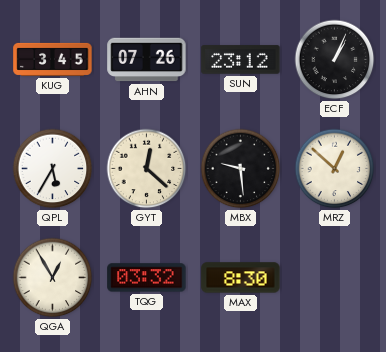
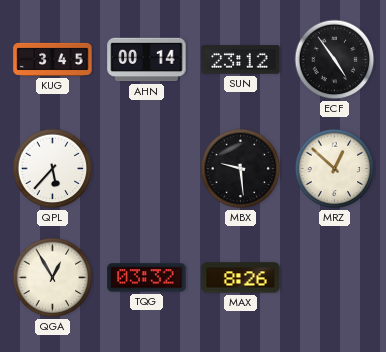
AHN: 07:26 -> 00:14
ECF: 1:04 -> 4:54
QPL: 5:35 -> 5:37
GYT: 12:22 -> none
MAX: 8:30 -> 8:26
